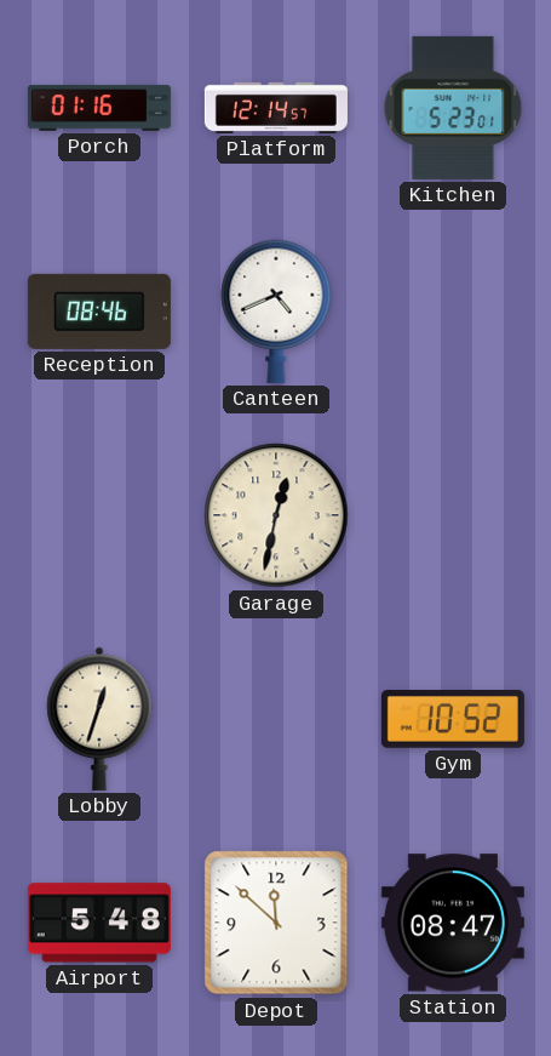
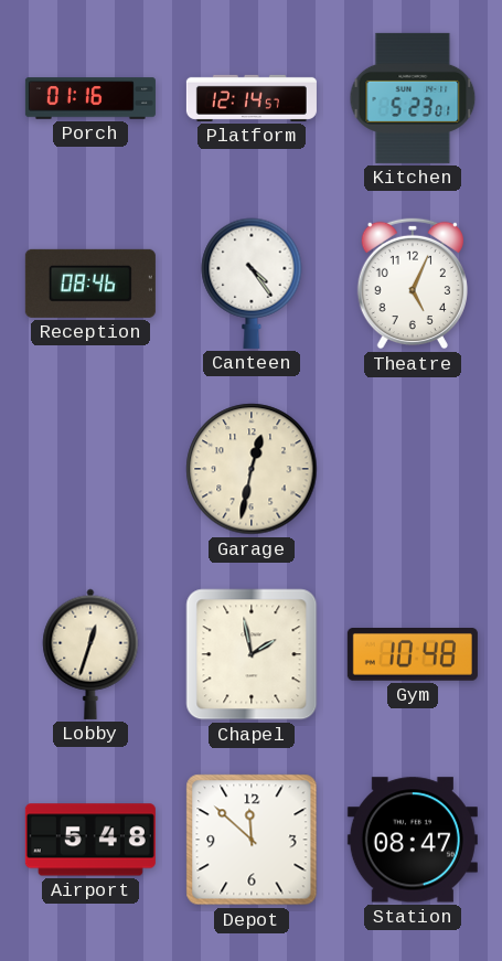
Canteen: 4:41 -> 4:24
Theatre: none -> 5:04
Chapel: none -> 1:58
Gym: 10:52 -> 10:48
